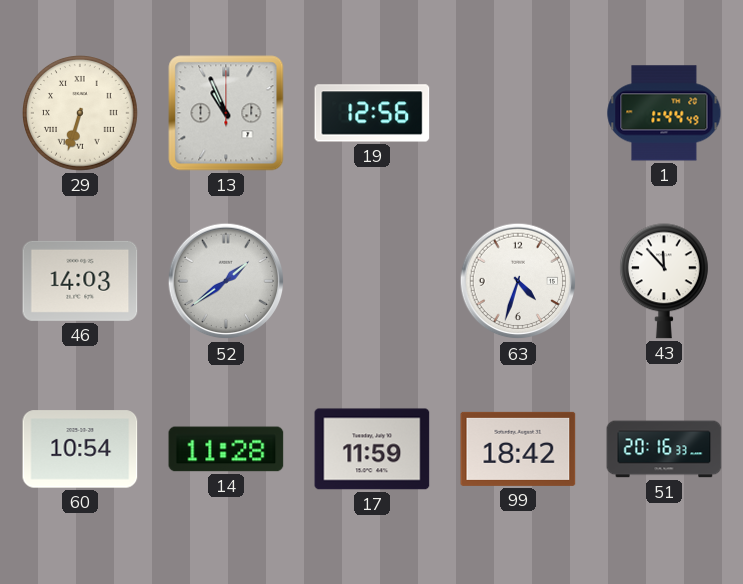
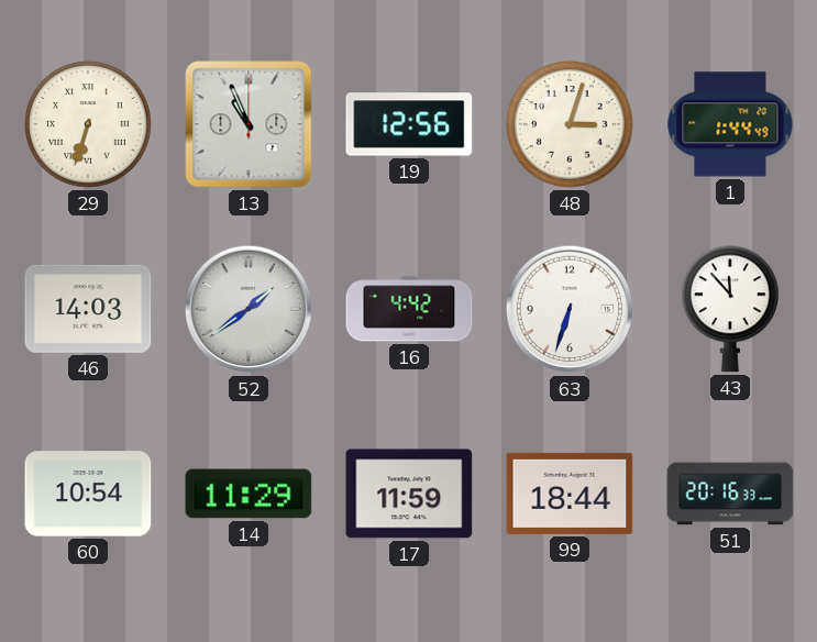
48: none -> 3:03
16: none -> 4:42
63: 4:33 -> 6:33
14: 11:28 -> 11:29
99: 18:42 -> 18:44
